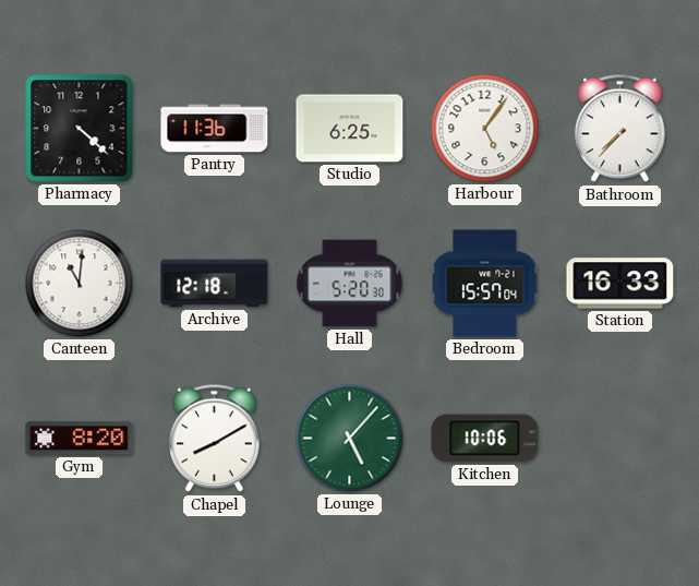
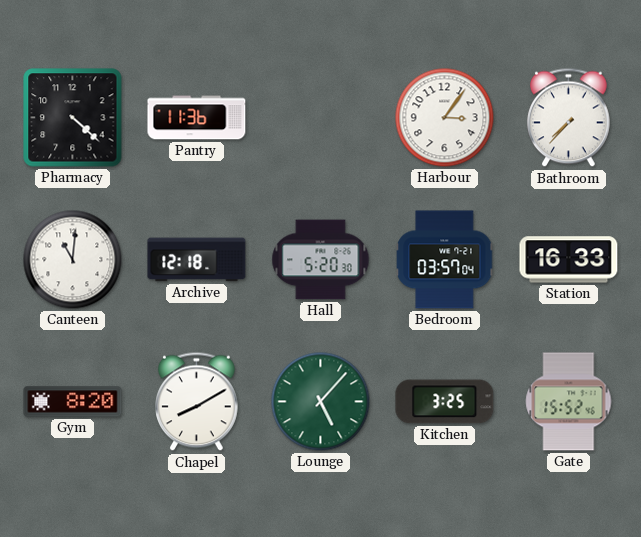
Studio: 6:25 -> none
Harbour: 5:06 -> 3:06
Bedroom: 15:57 -> 03:57
Kitchen: 10:06 -> 3:25
Gate: none -> 15:52
